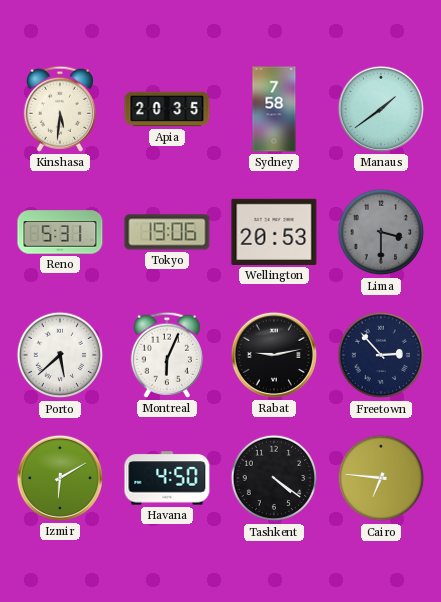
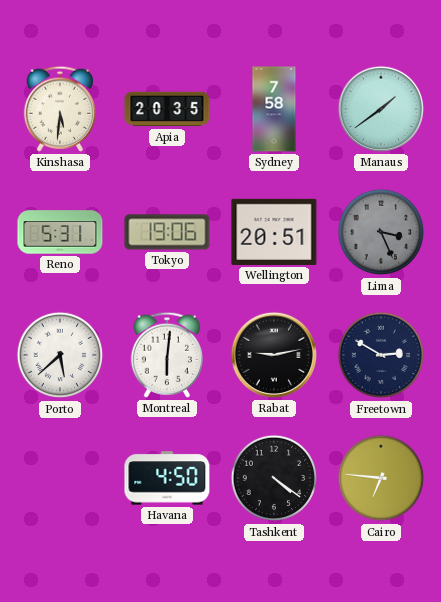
Wellington: 20:53 -> 20:51
Lima: 3:30 -> 3:26
Montreal: 6:04 -> 6:01
Freetown: 2:53 -> 2:50
Izmir: 6:10 -> none
